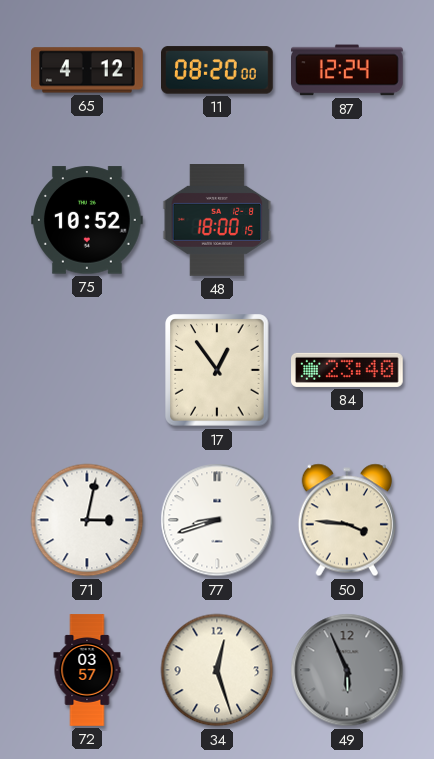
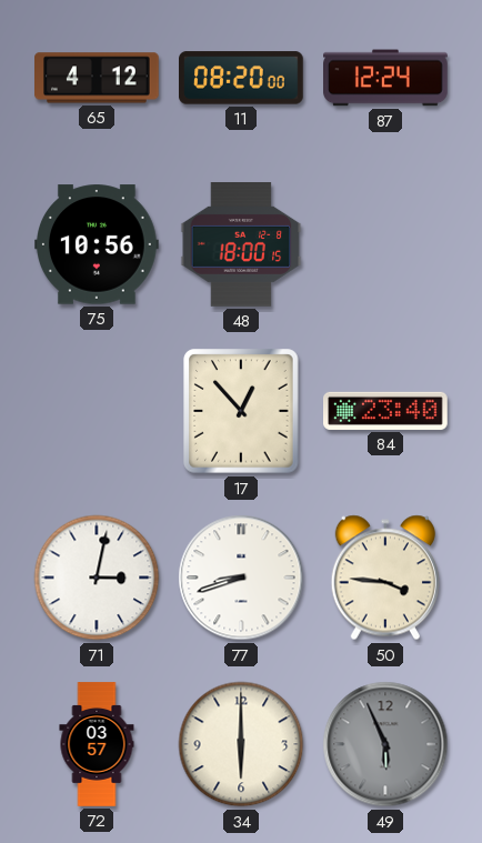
75: 10:52 -> 10:56
17: 12:54 -> 12:53
34: 12:27 -> 6:00
